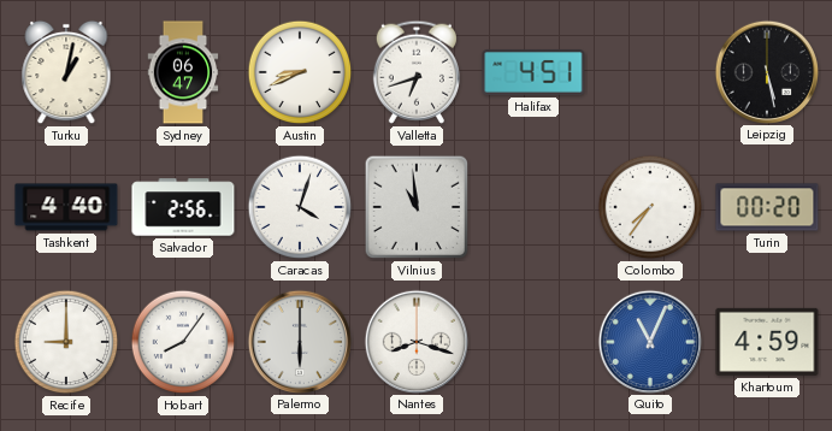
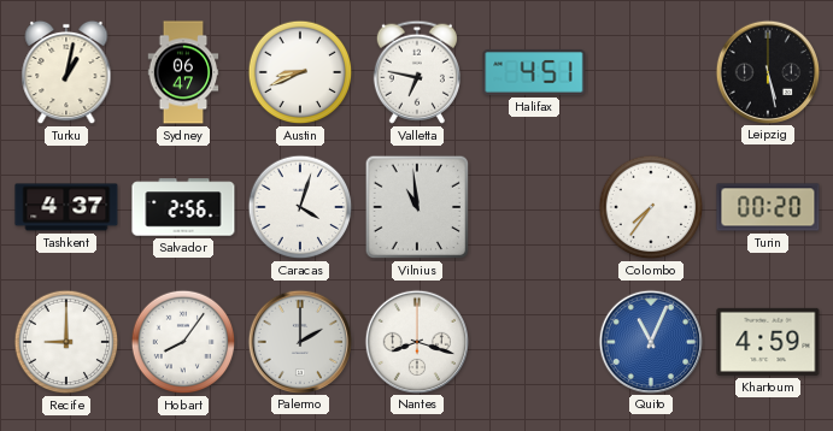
Valletta: 6:42 -> 6:47
Tashkent: 4:40 -> 4:37
Palermo: 6:00 -> 2:00
